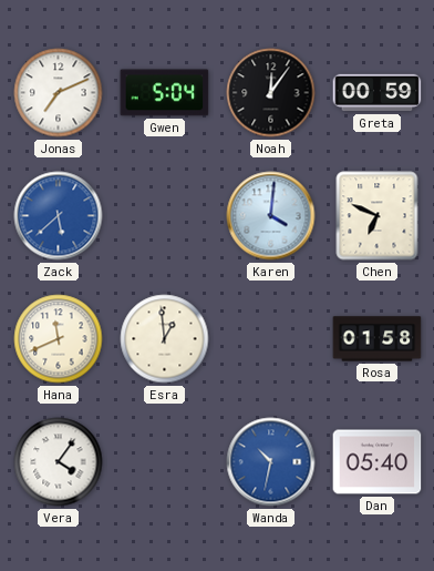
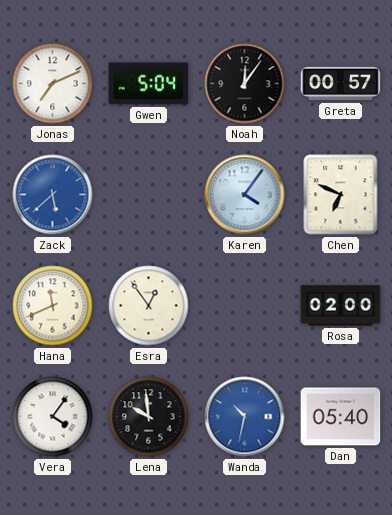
Greta: 00:59 -> 00:57
Karen: 4:01 -> 4:06
Esra: 12:59 -> 12:54
Rosa: 01:58 -> 02:00
Lena: none -> 9:59
